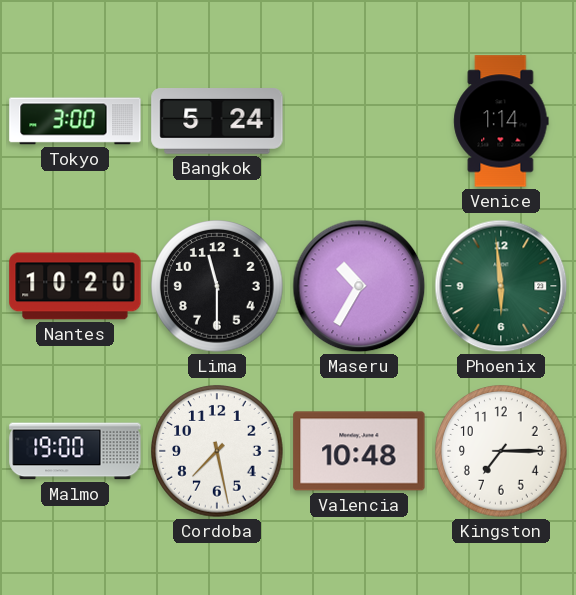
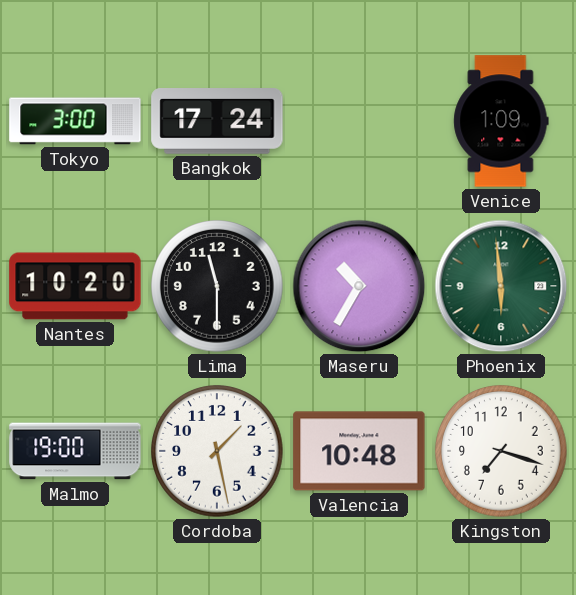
Bangkok: 5:24 -> 17:24
Venice: 1:14 -> 1:09
Cordoba: 7:28 -> 1:28
Kingston: 7:15 -> 7:18
